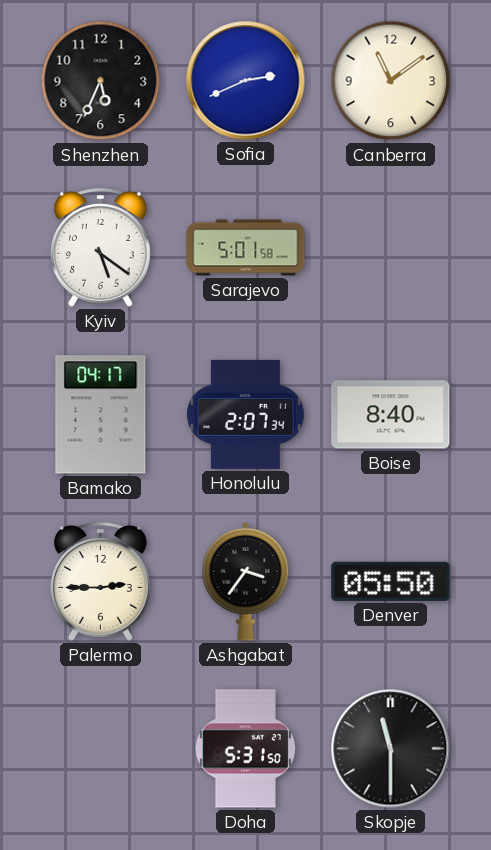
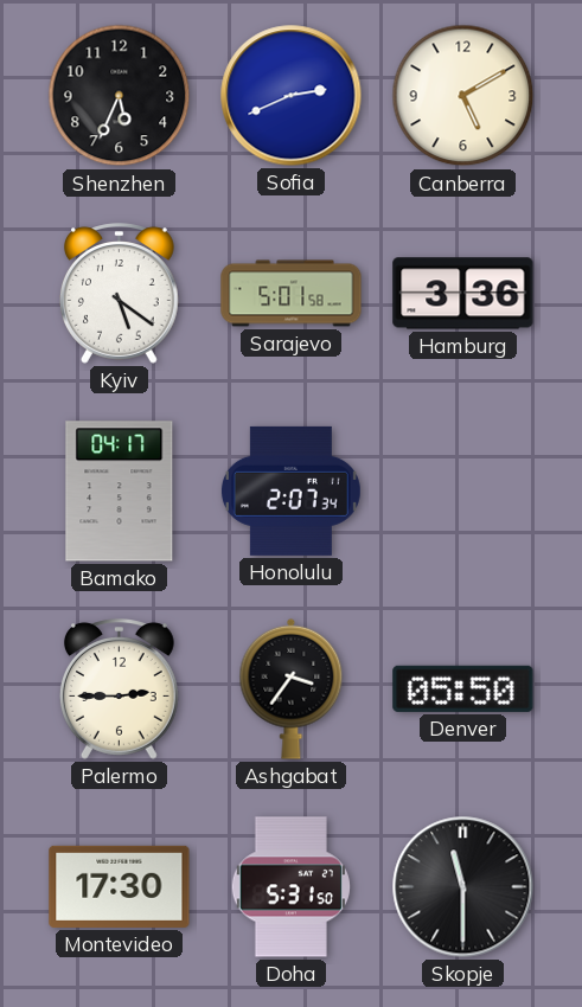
Canberra: 11:09 -> 5:10
Hamburg: none -> 3:36
Boise: 8:40 -> none
Montevideo: none -> 17:30
